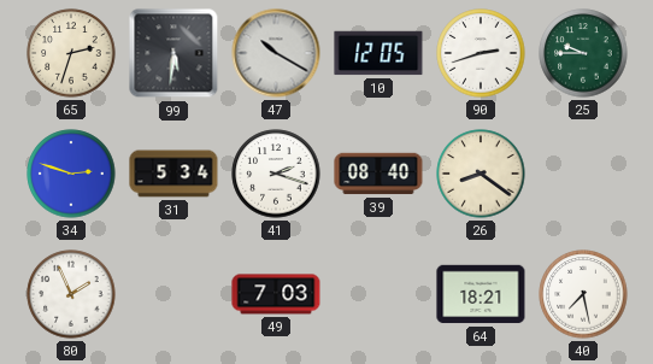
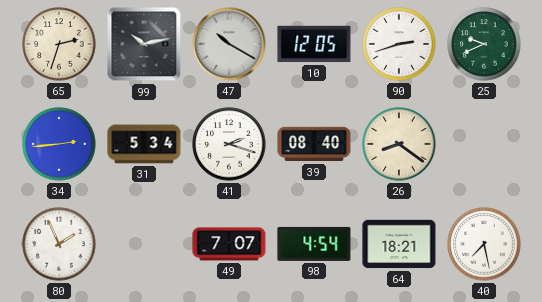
99: 5:31 -> 10:13
25: 9:45 -> 9:41
34: 2:48 -> 2:44
49: 7:03 -> 7:07
98: none -> 4:54
